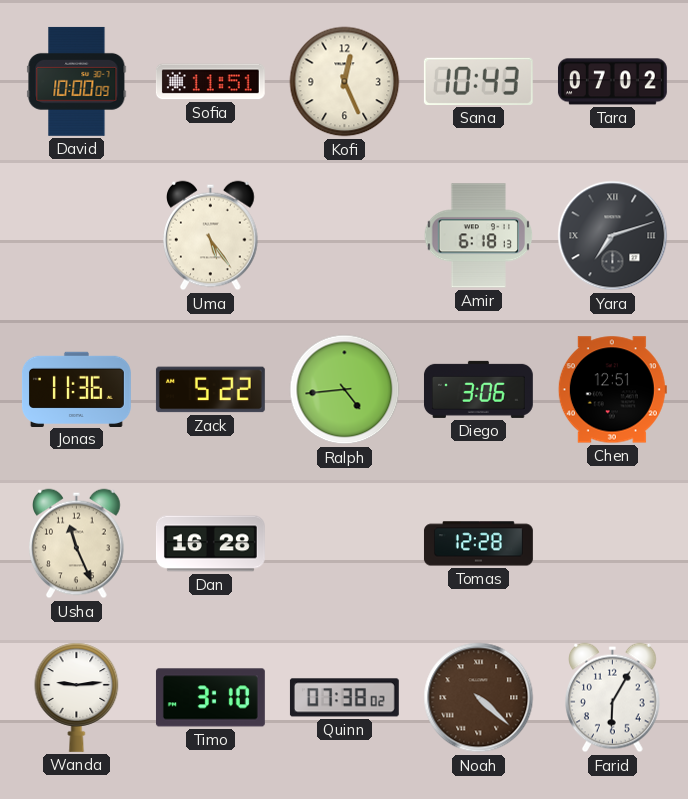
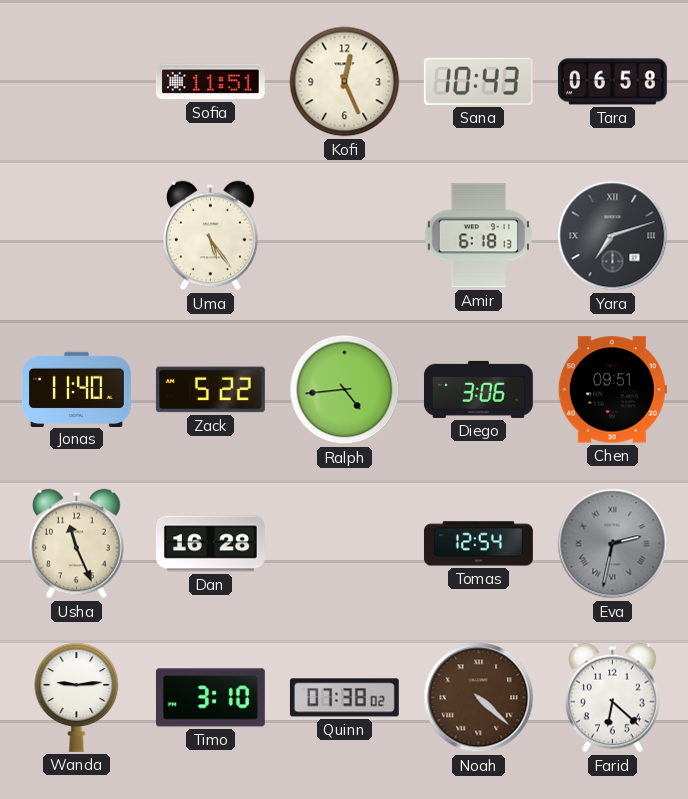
David: 10:00 -> none
Tara: 07:02 -> 06:58
Jonas: 11:36 -> 11:40
Chen: 12:51 -> 09:51
Tomas: 12:28 -> 12:54
Eva: none -> 2:32
Farid: 6:05 -> 6:22
